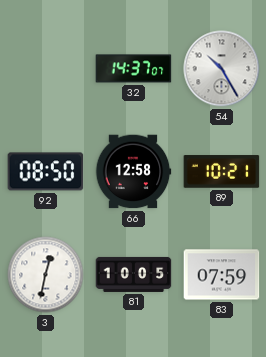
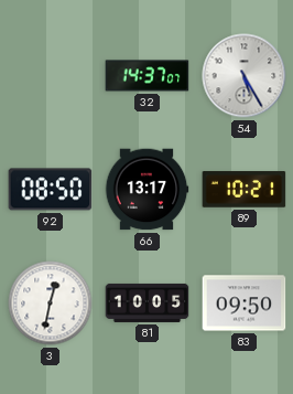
54: 10:25 -> 5:25
66: 12:58 -> 13:17
83: 07:59 -> 09:50
